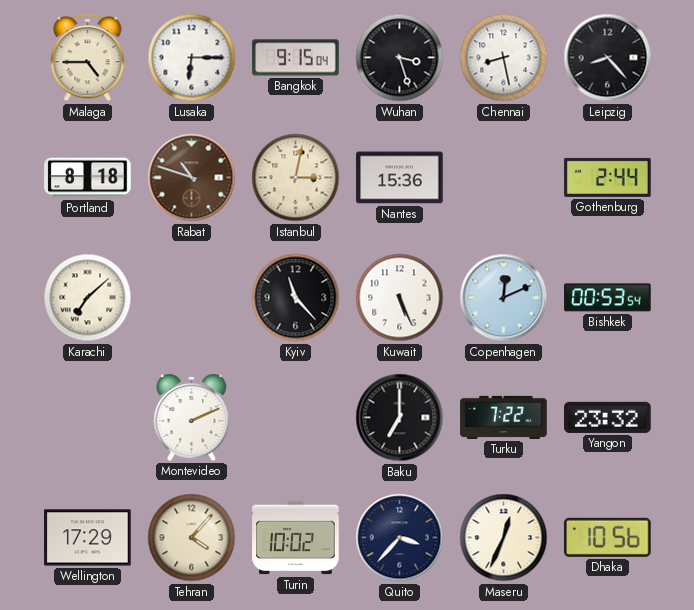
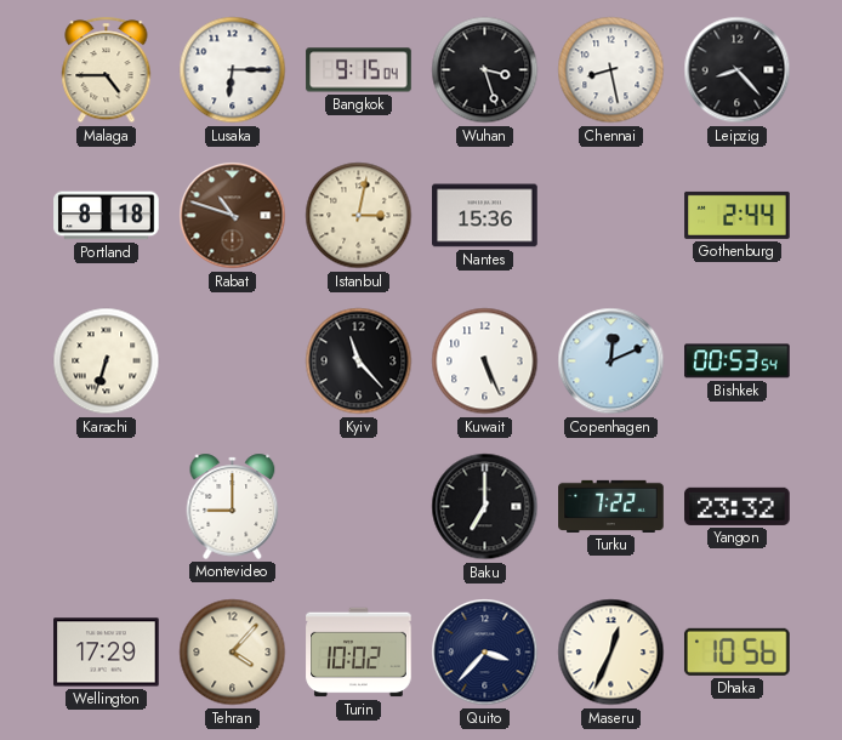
Karachi: 7:08 -> 6:33
Montevideo: 2:11 -> 9:00
